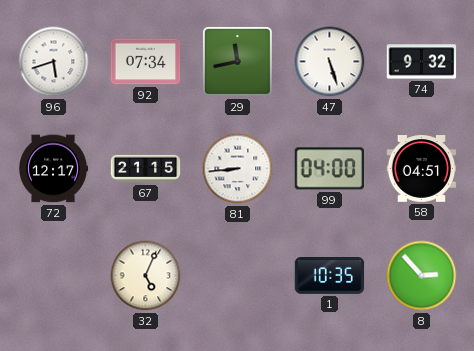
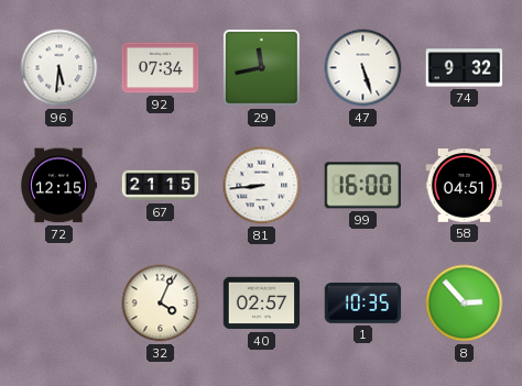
96: 5:42 -> 5:31
72: 12:17 -> 12:15
99: 04:00 -> 16:00
32: 5:04 -> 4:04
40: none -> 02:57
